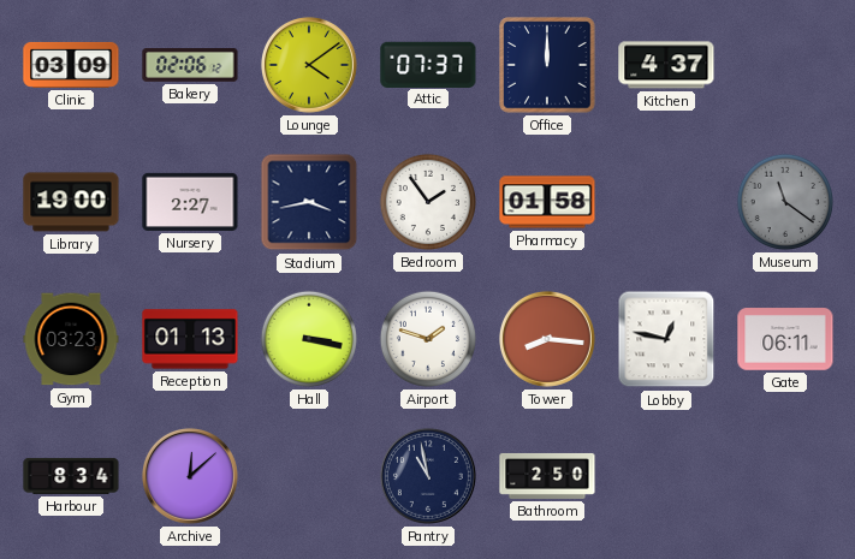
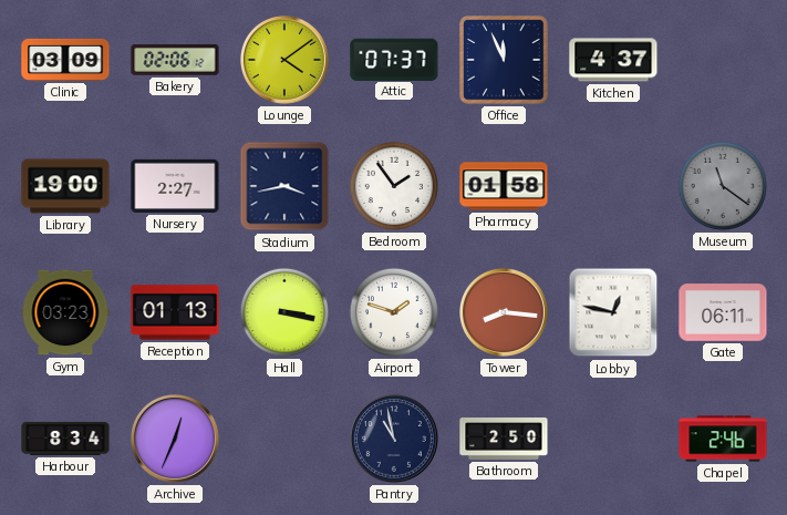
Office: 12:00 -> 11:56
Archive: 12:08 -> 12:34
Chapel: none -> 2:46
